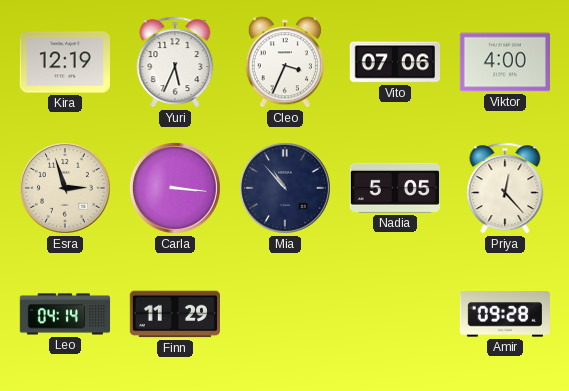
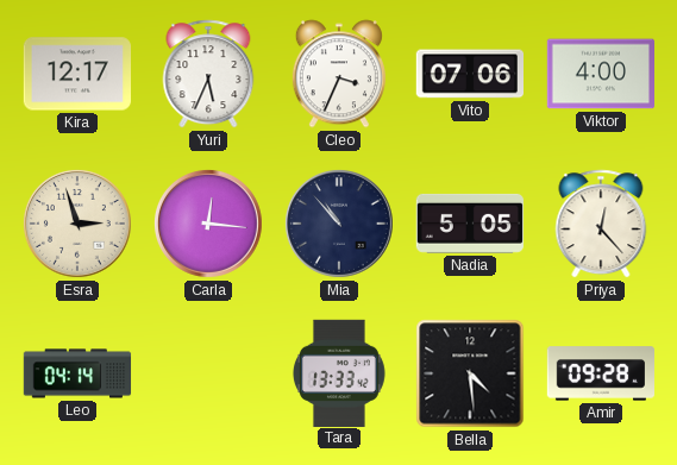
Kira: 12:19 -> 12:17
Carla: 3:16 -> 12:16
Finn: 11:29 -> none
Tara: none -> 13:33
Bella: none -> 4:29
